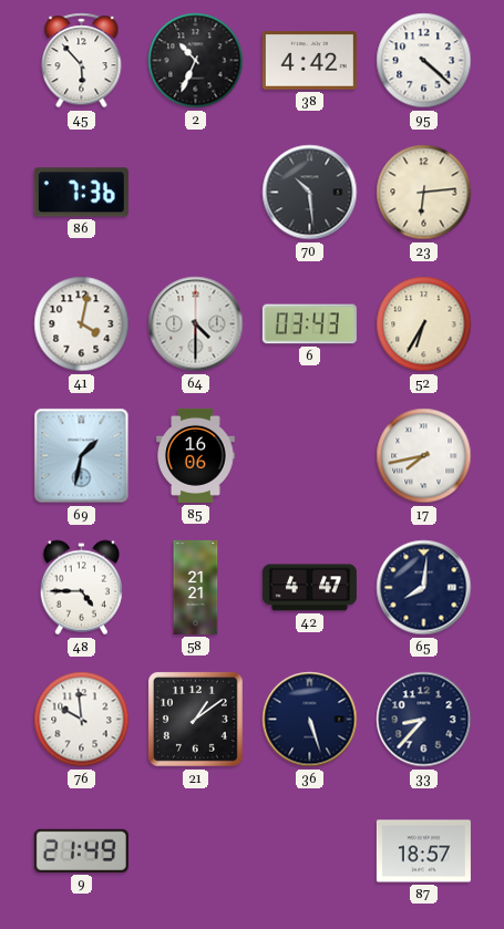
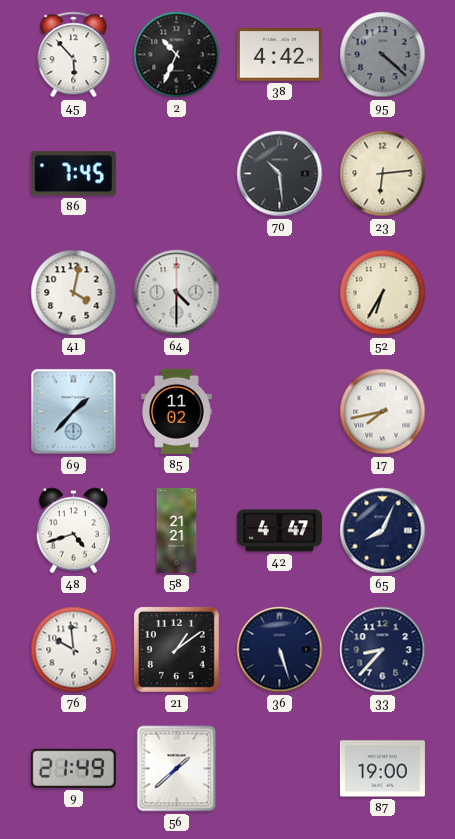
95 dial: white -> grey
86: 7:36 -> 7:45
6: 03:43 -> none
69: 1:32 -> 1:37
85: 16:06 -> 11:02
48: 4:45 -> 4:42
65: 8:01 -> 8:04
56: none -> 1:38
87: 18:57 -> 19:00
